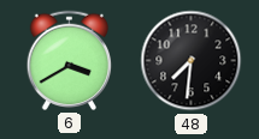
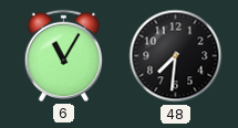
6: 3:40 -> 11:05
